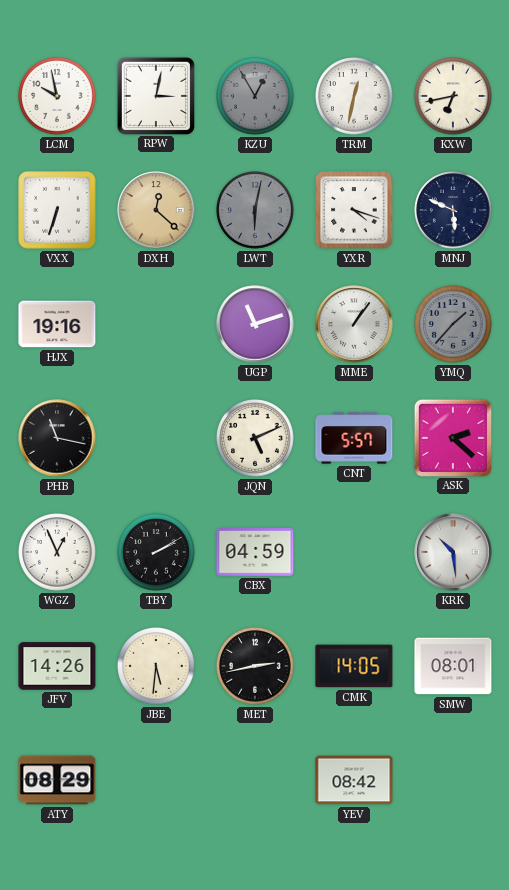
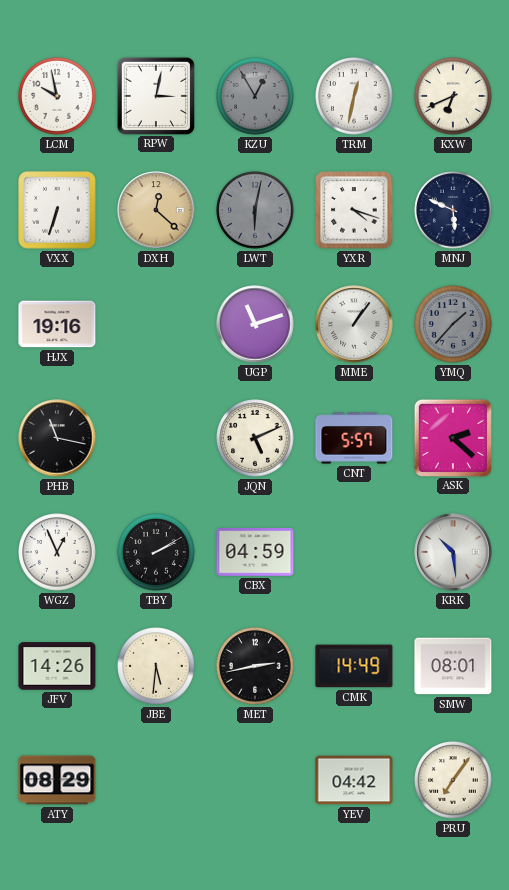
KXW: 6:43 -> 6:41
CMK: 14:05 -> 14:49
YEV: 08:42 -> 04:42
PRU: none -> 7:06
